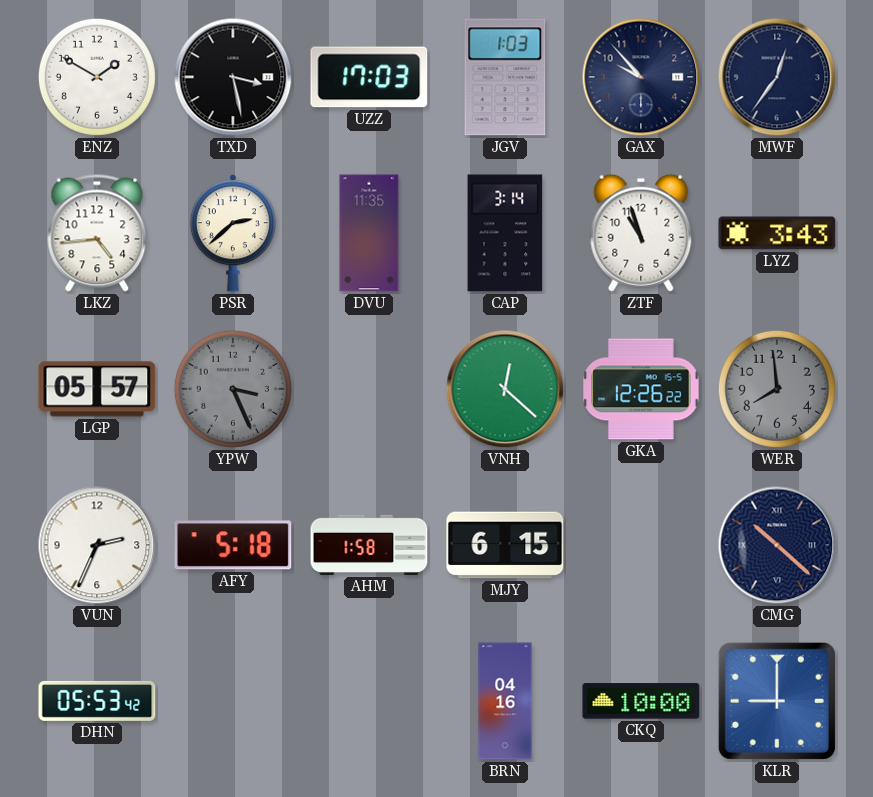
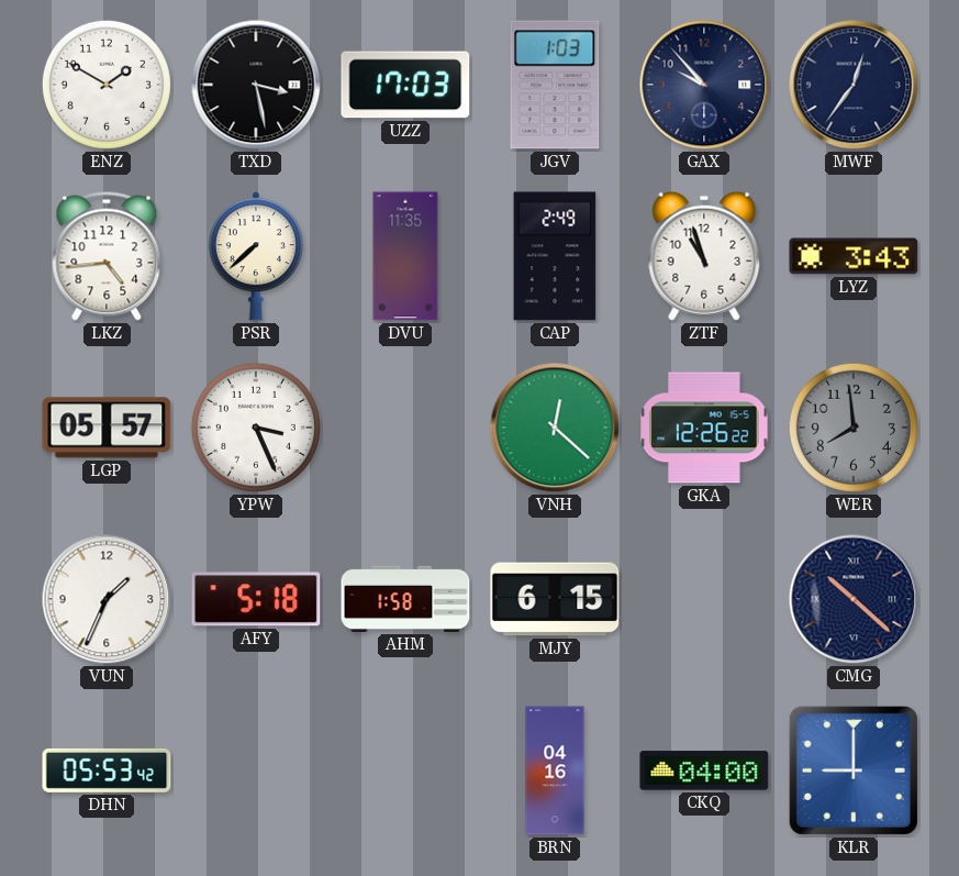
PSR: 2:38 -> 7:38
CAP: 3:14 -> 2:49
YPW dial: grey -> white
VUN: 2:34 -> 1:34
CKQ: 10:00 -> 04:00
